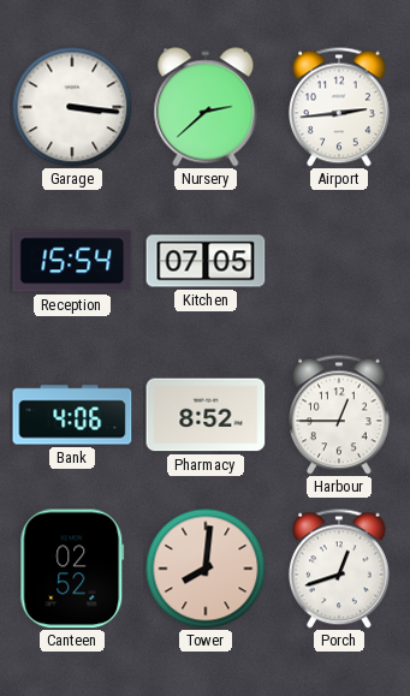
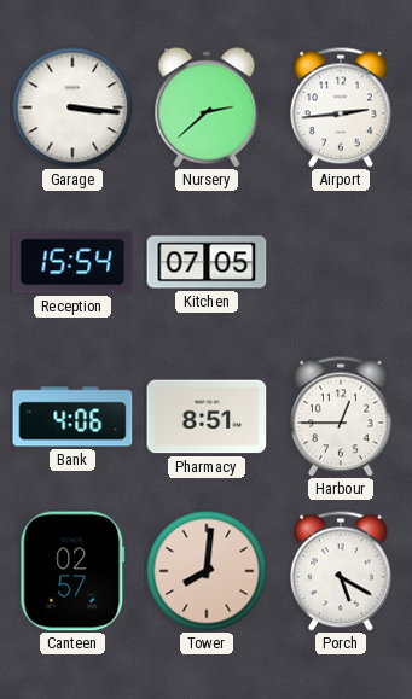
Pharmacy: 8:52 -> 8:51
Canteen: 02:52 -> 02:57
Porch: 12:42 -> 5:20
